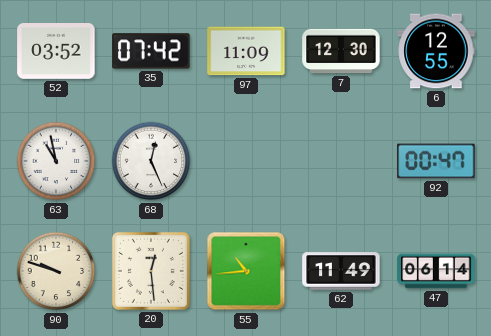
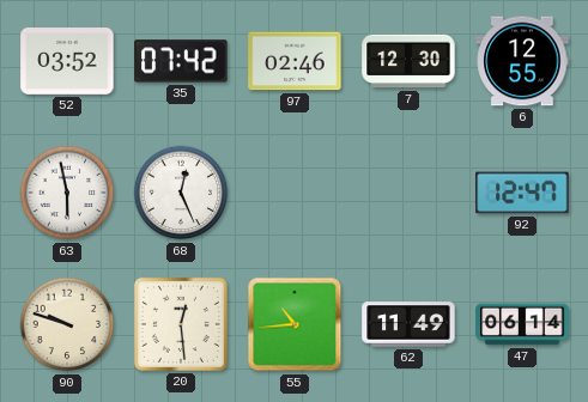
97: 11:09 -> 02:46
63: 10:58 -> 5:58
92: 00:47 -> 12:47
